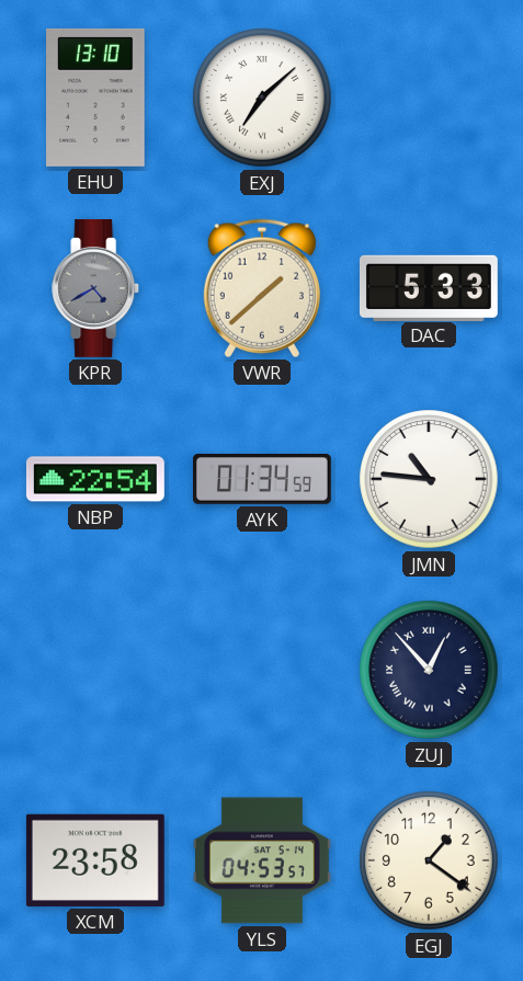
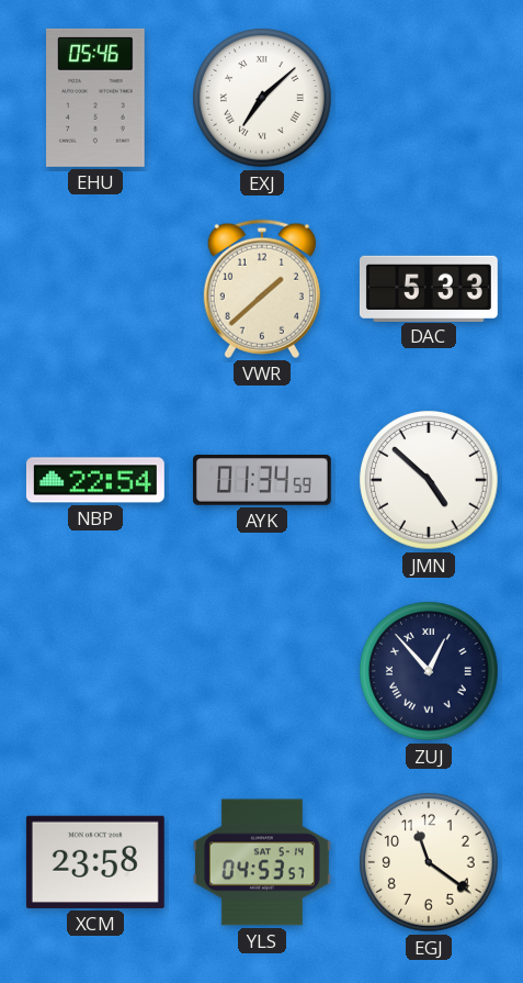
EHU: 13:10 -> 05:46
KPR: 4:40 -> none
JMN: 10:46 -> 4:52
EGJ: 1:21 -> 11:21
